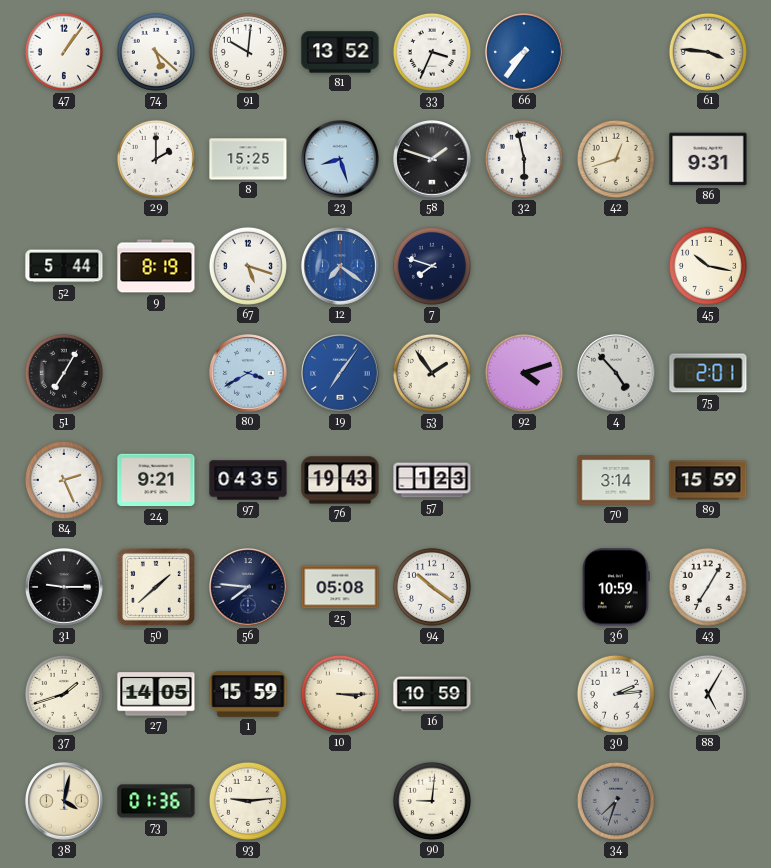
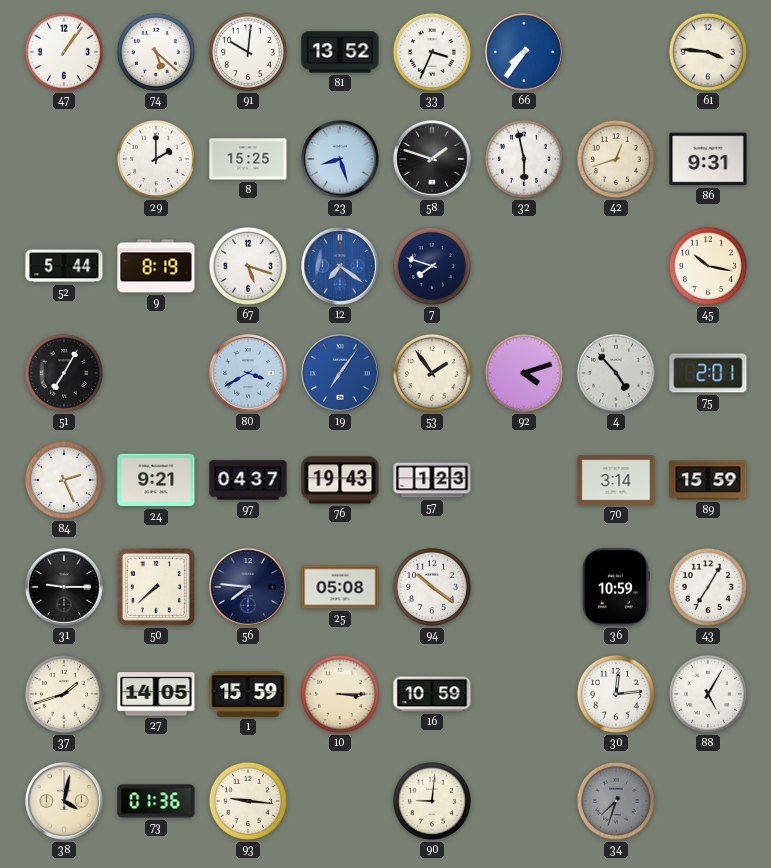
97: 04:35 -> 04:37
50: 1:38 -> 7:38
30: 2:14 -> 12:14
93: 9:14 -> 9:16
